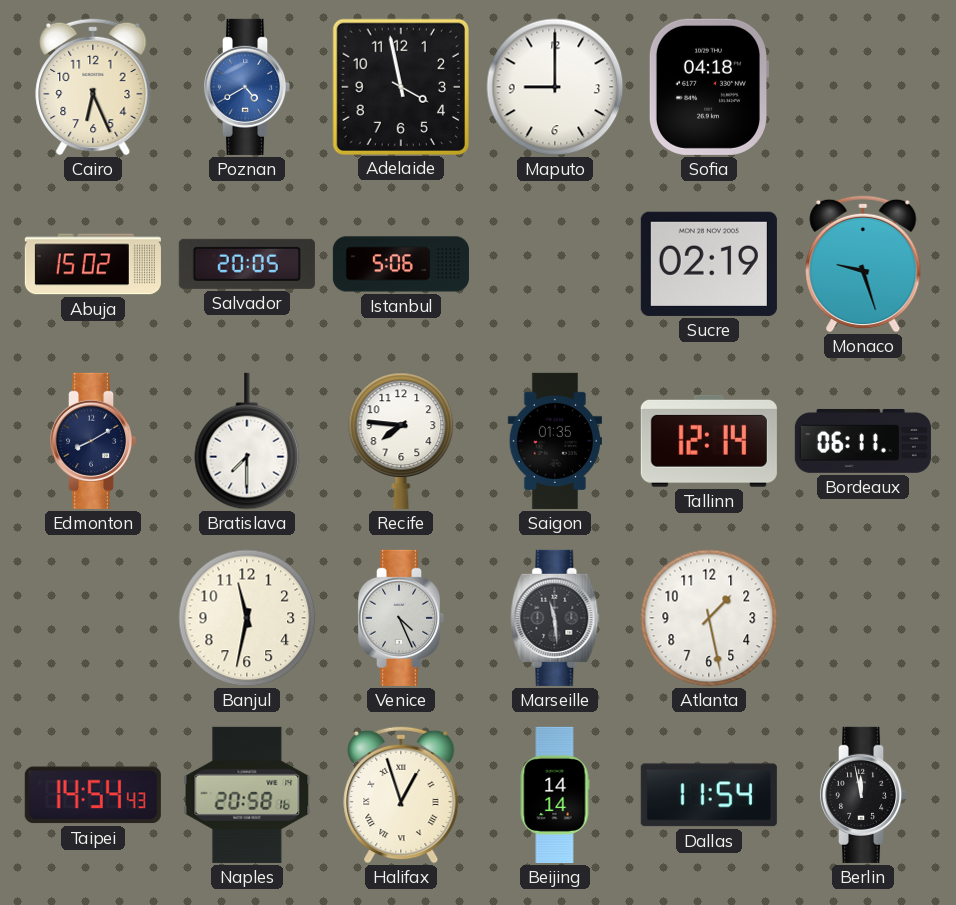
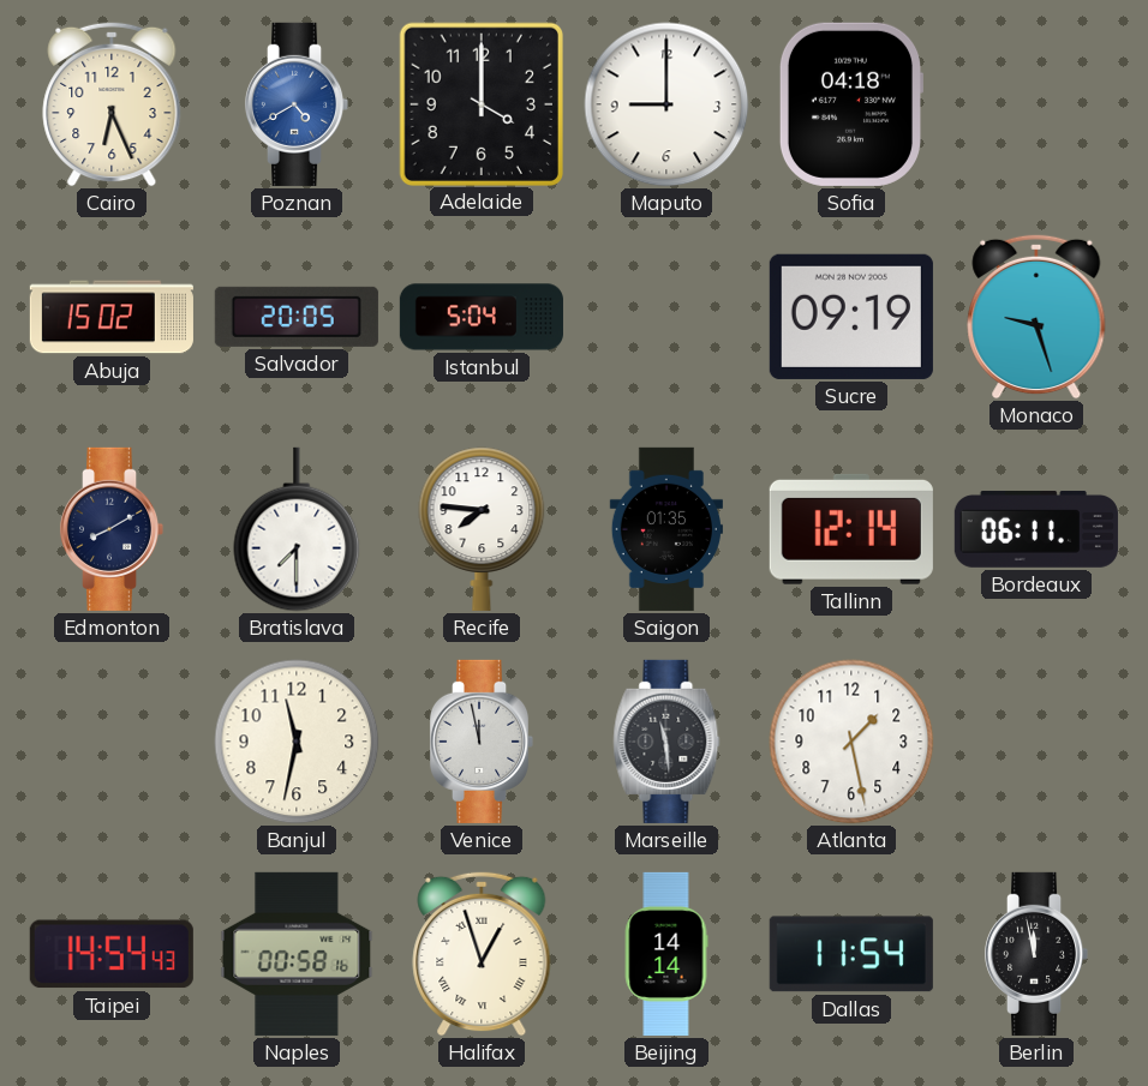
Adelaide: 3:58 -> 4:00
Istanbul: 5:06 -> 5:04
Sucre: 02:19 -> 09:19
Venice: 4:26 -> 11:58
Naples: 20:58 -> 00:58
